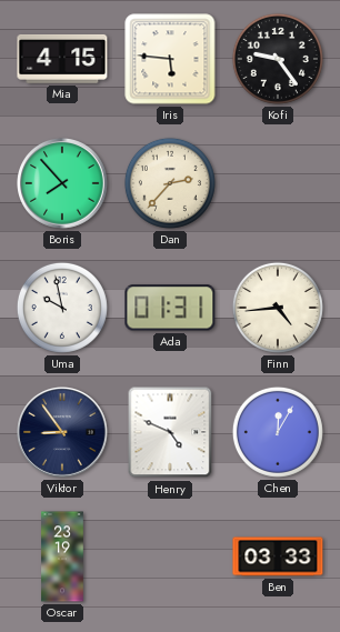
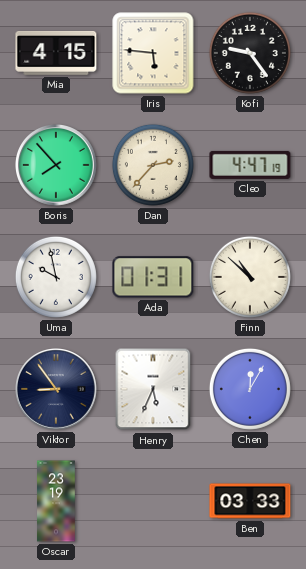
Cleo: none -> 4:47
Finn: 4:44 -> 10:52
Henry: 4:49 -> 5:34
